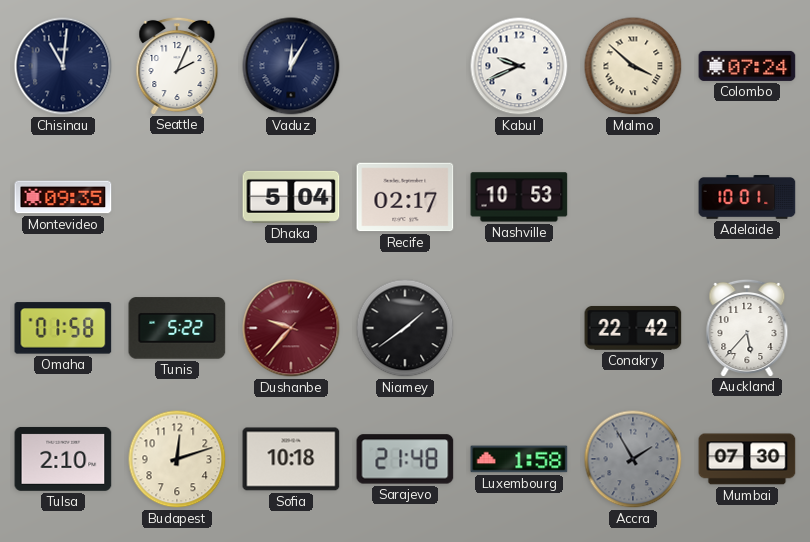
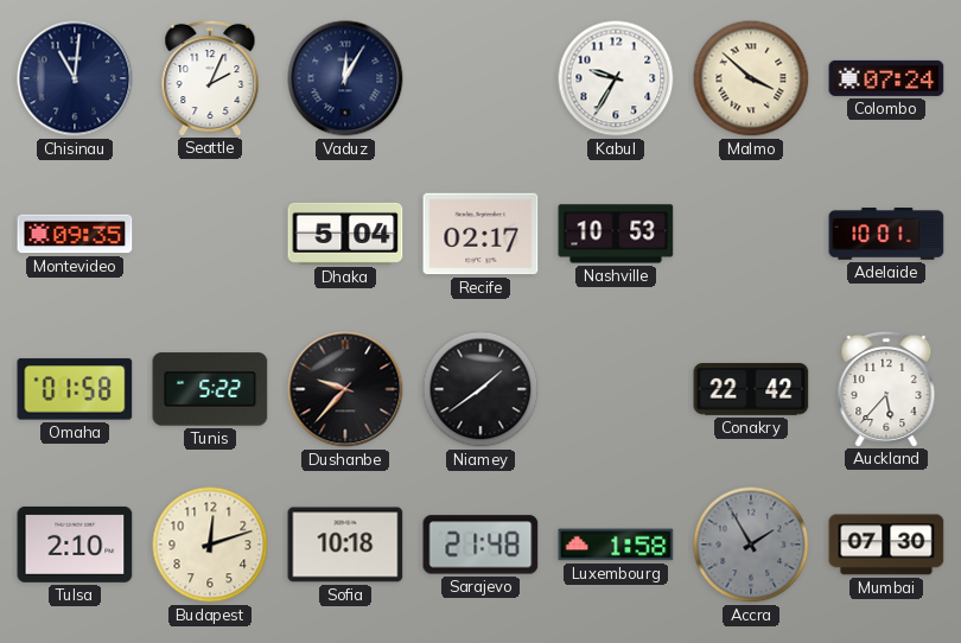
Kabul: 9:41 -> 9:35
Dushanbe dial: burgundy -> black
